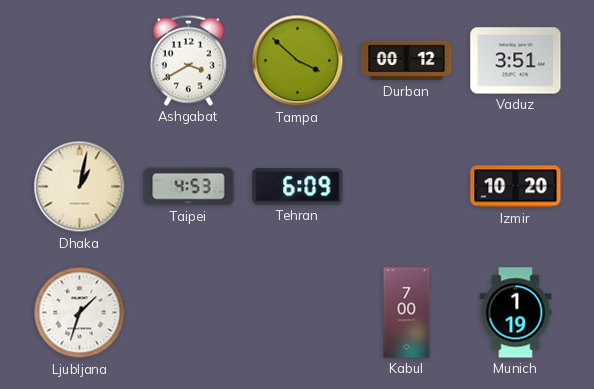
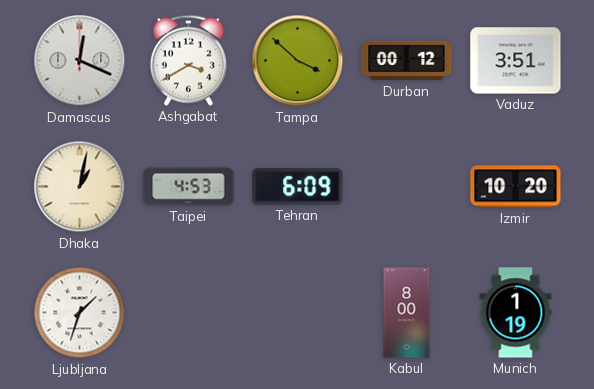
Damascus: none -> 12:19
Kabul: 7:00 -> 8:00
